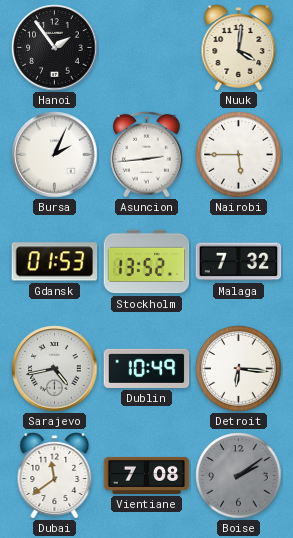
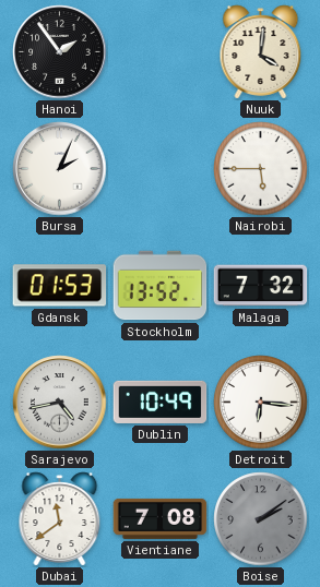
Asuncion: 2:44 -> none
